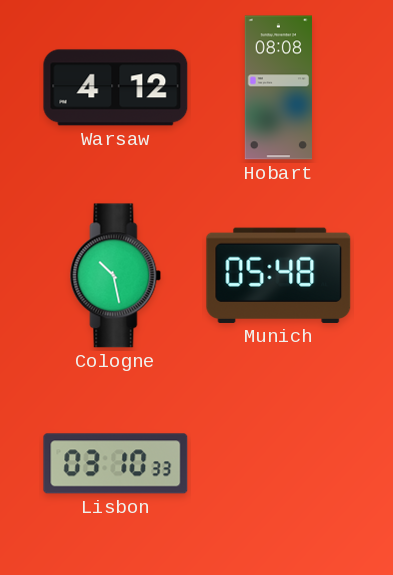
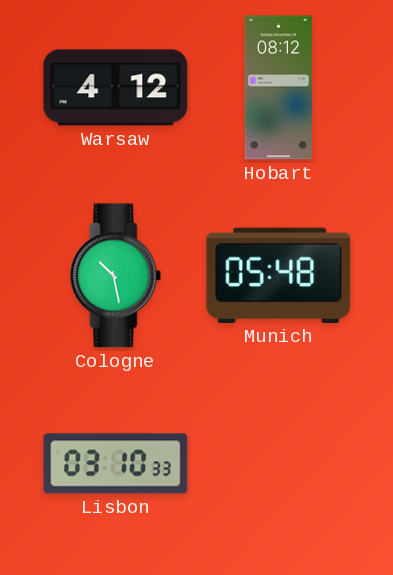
Hobart: 08:08 -> 08:12
